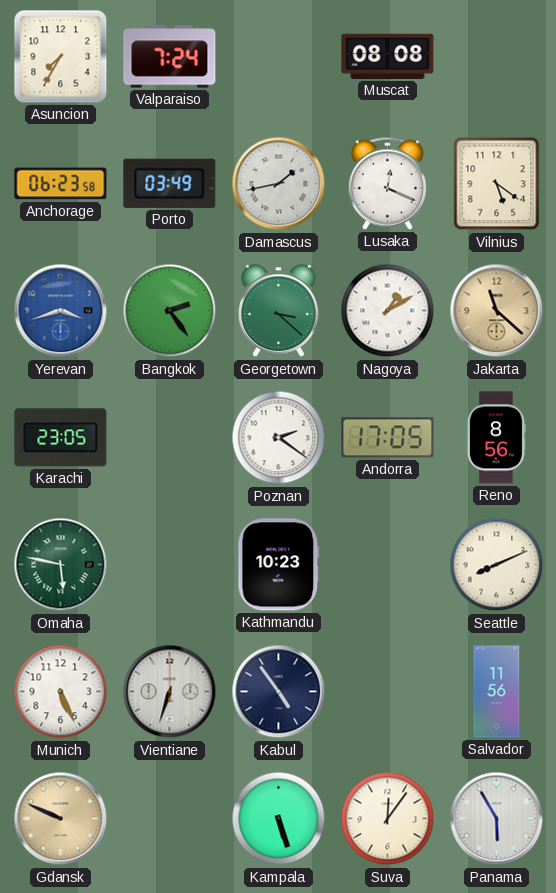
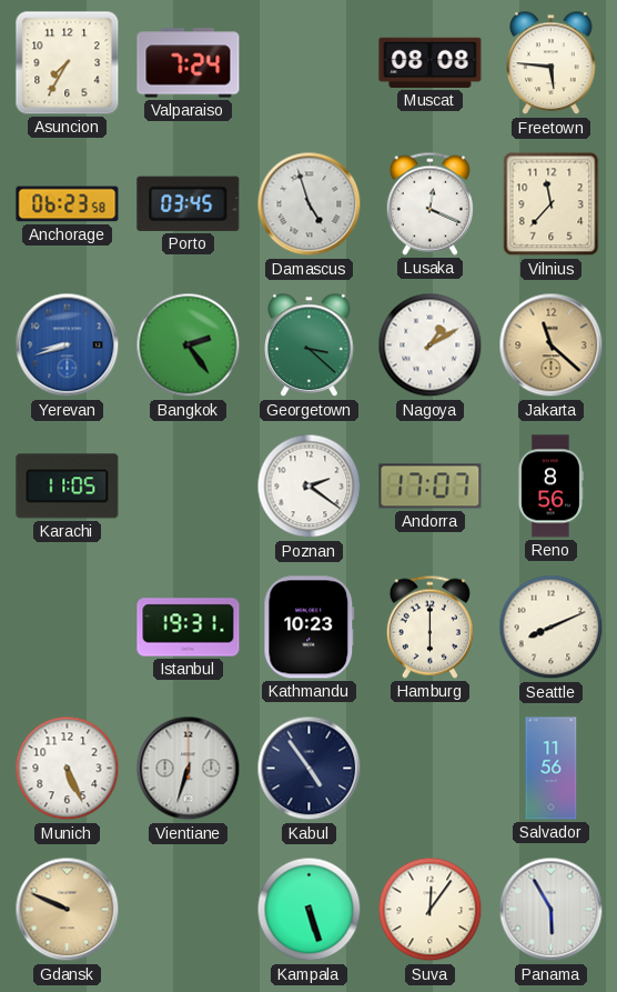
Freetown: none -> 5:46
Porto: 03:49 -> 03:45
Damascus: 1:43 -> 4:57
Vilnius: 5:21 -> 11:37
Yerevan: 3:42 -> 8:42
Karachi: 23:05 -> 11:05
Andorra: 17:05 -> 17:07
Omaha: 5:47 -> none
Istanbul: none -> 19:31
Hamburg: none -> 6:00
